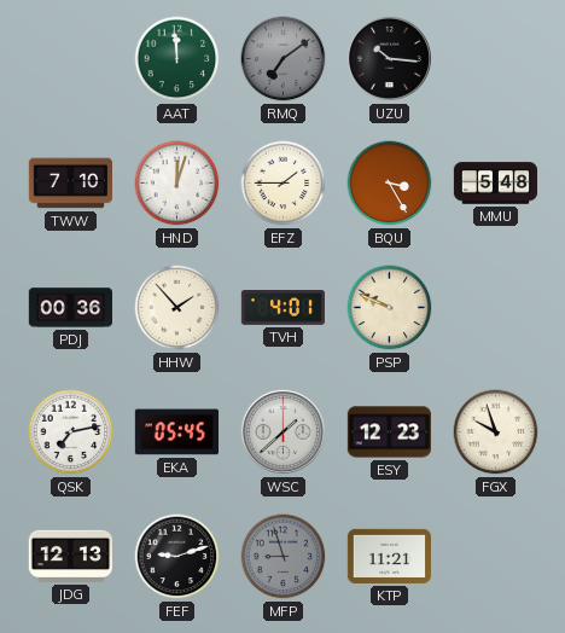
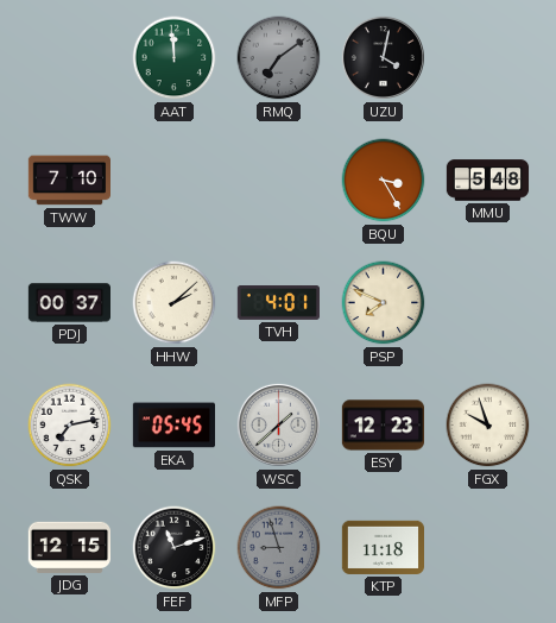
UZU: 10:16 -> 4:02
HND: 12:03 -> none
EFZ: 1:45 -> none
PDJ: 00:36 -> 00:37
HHW: 1:53 -> 2:08
PSP: 9:49 -> 7:49
JDG: 12:13 -> 12:15
FEF: 9:12 -> 11:12
KTP: 11:21 -> 11:18
